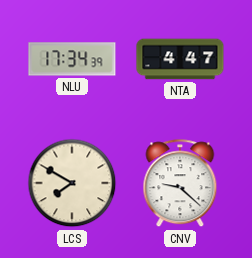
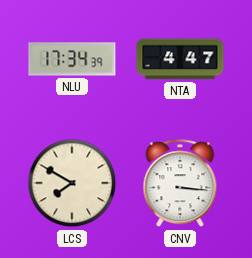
CNV: 9:22 -> 3:16
